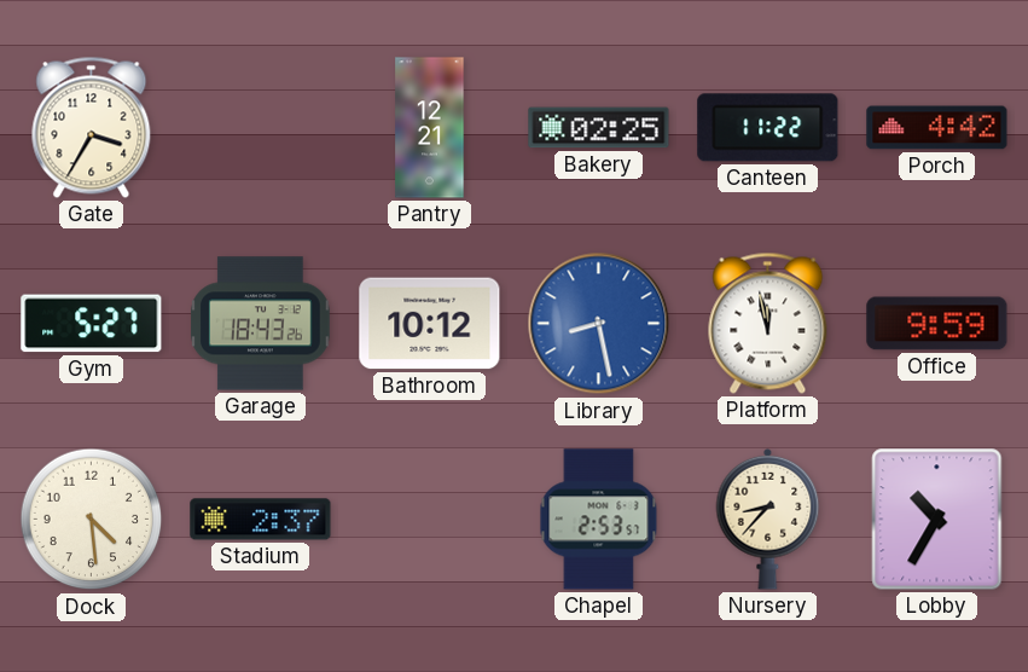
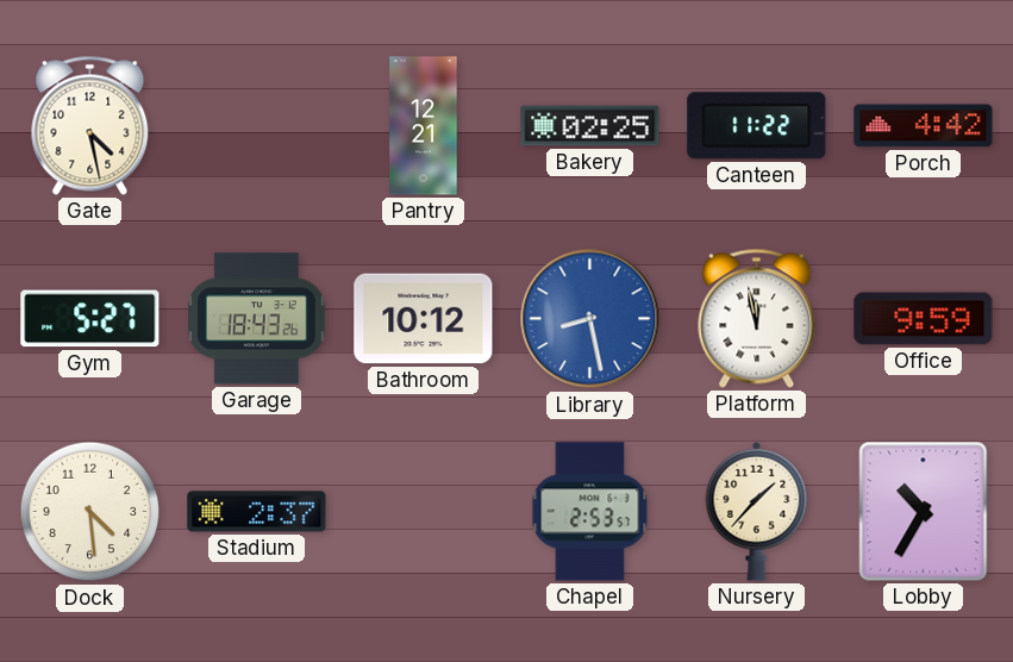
Gate: 3:35 -> 4:28
Nursery: 8:37 -> 1:37
